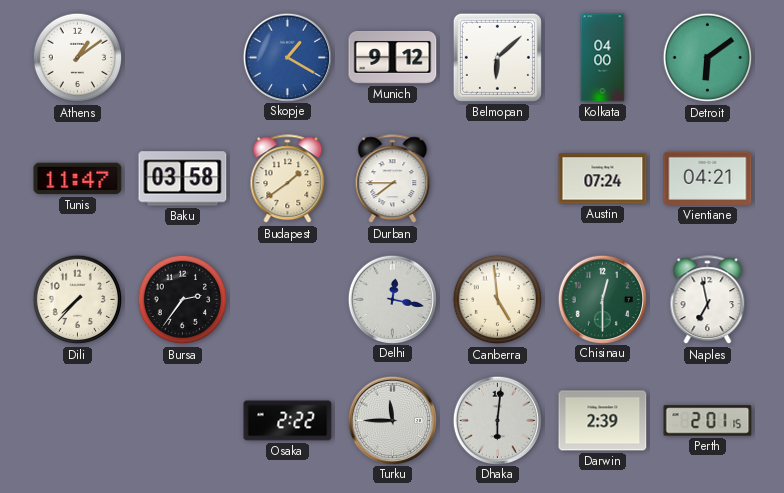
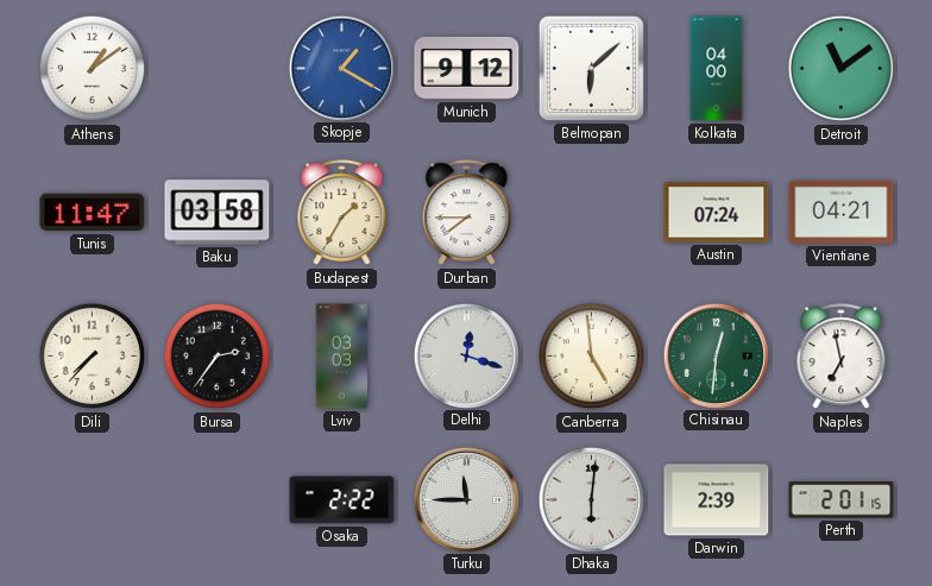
Detroit: 6:09 -> 11:09
Budapest: 1:39 -> 1:35
Lviv: none -> 03:03
Delhi: 12:17 -> 12:18
Chisinau: 12:30 -> 12:31
